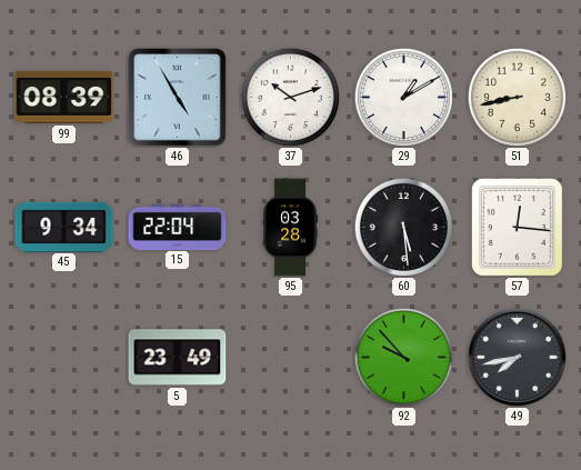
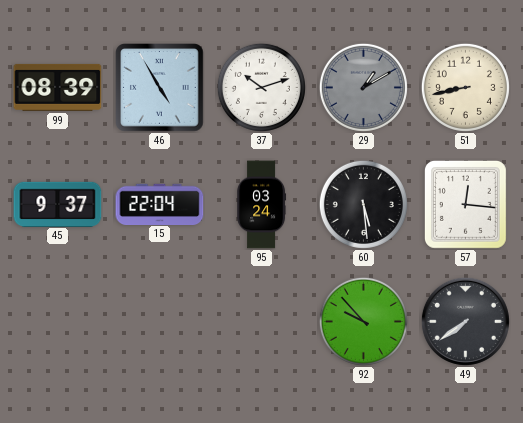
29 dial: white -> grey
45: 9:34 -> 9:37
95: 03:28 -> 03:24
5: 23:49 -> none
49: 7:43 -> 7:39
